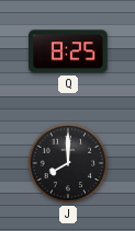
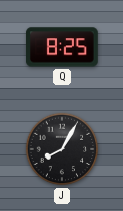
J: 8:00 -> 8:05
